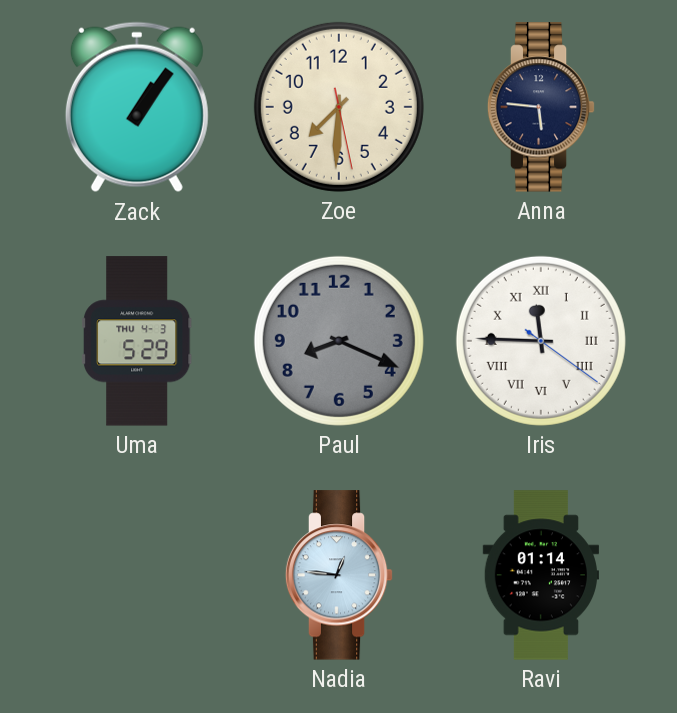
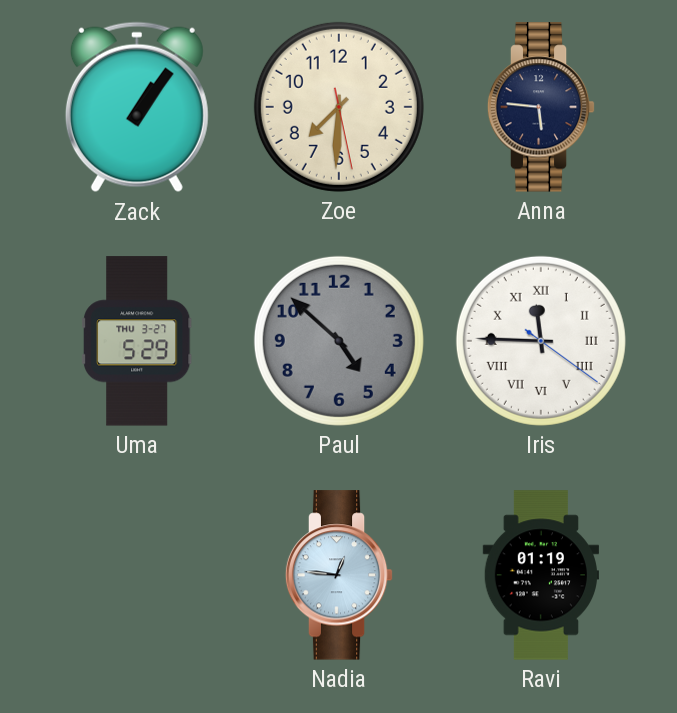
Uma date: THU 4-3 -> THU 3-27
Paul: 8:19 -> 4:52
Ravi: 01:14 -> 01:19
